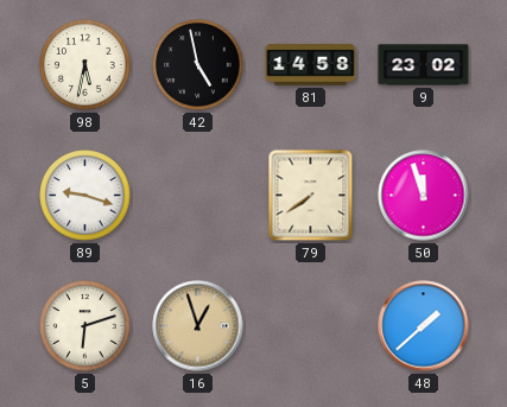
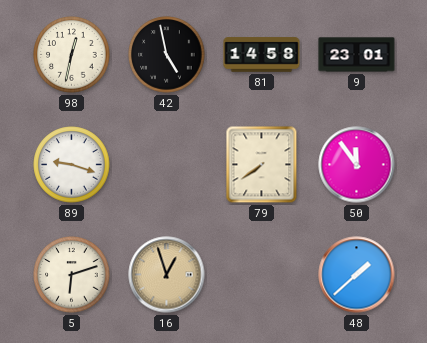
98: 5:32 -> 12:32
9: 23:02 -> 23:01
50: 11:57 -> 11:54
